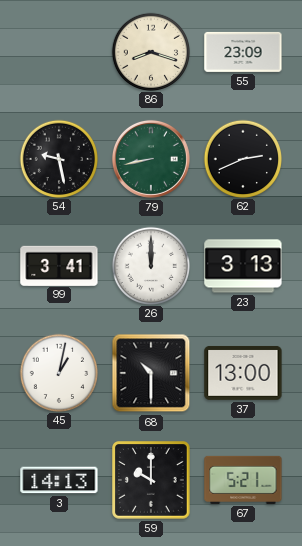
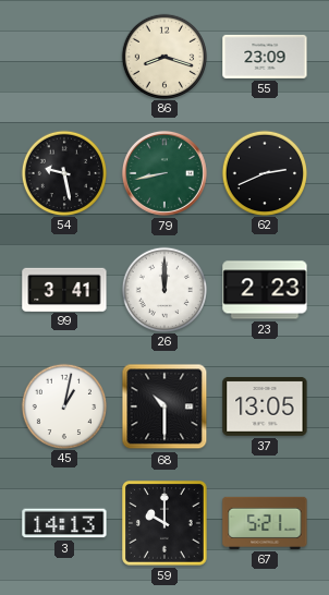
23: 3:13 -> 2:23
37: 13:00 -> 13:05
